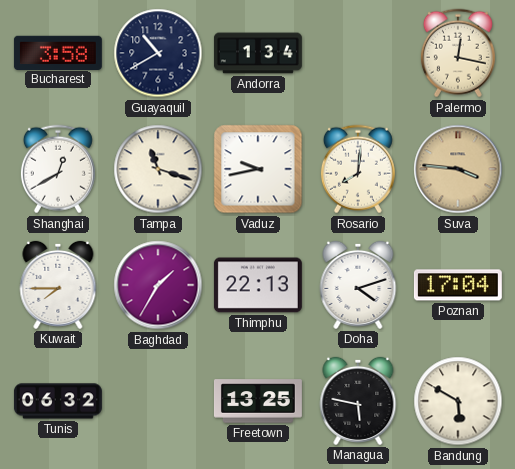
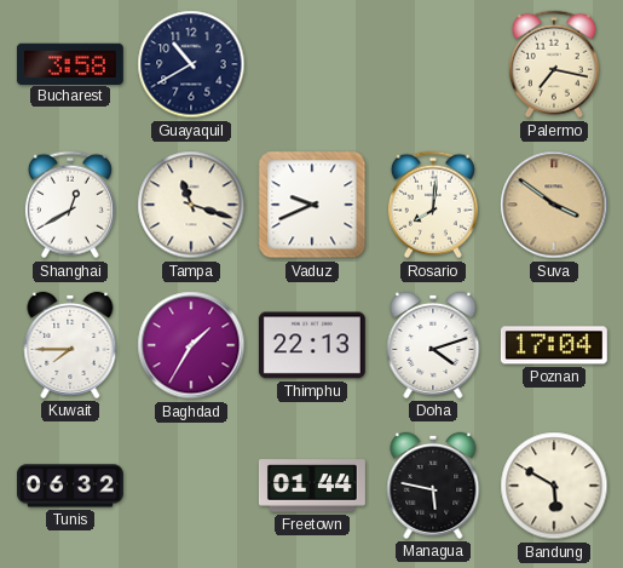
Andorra: 1:34 -> none
Palermo: 12:17 -> 7:17
Vaduz: 9:43 -> 9:41
Suva: 3:46 -> 3:51
Freetown: 13:25 -> 01:44
